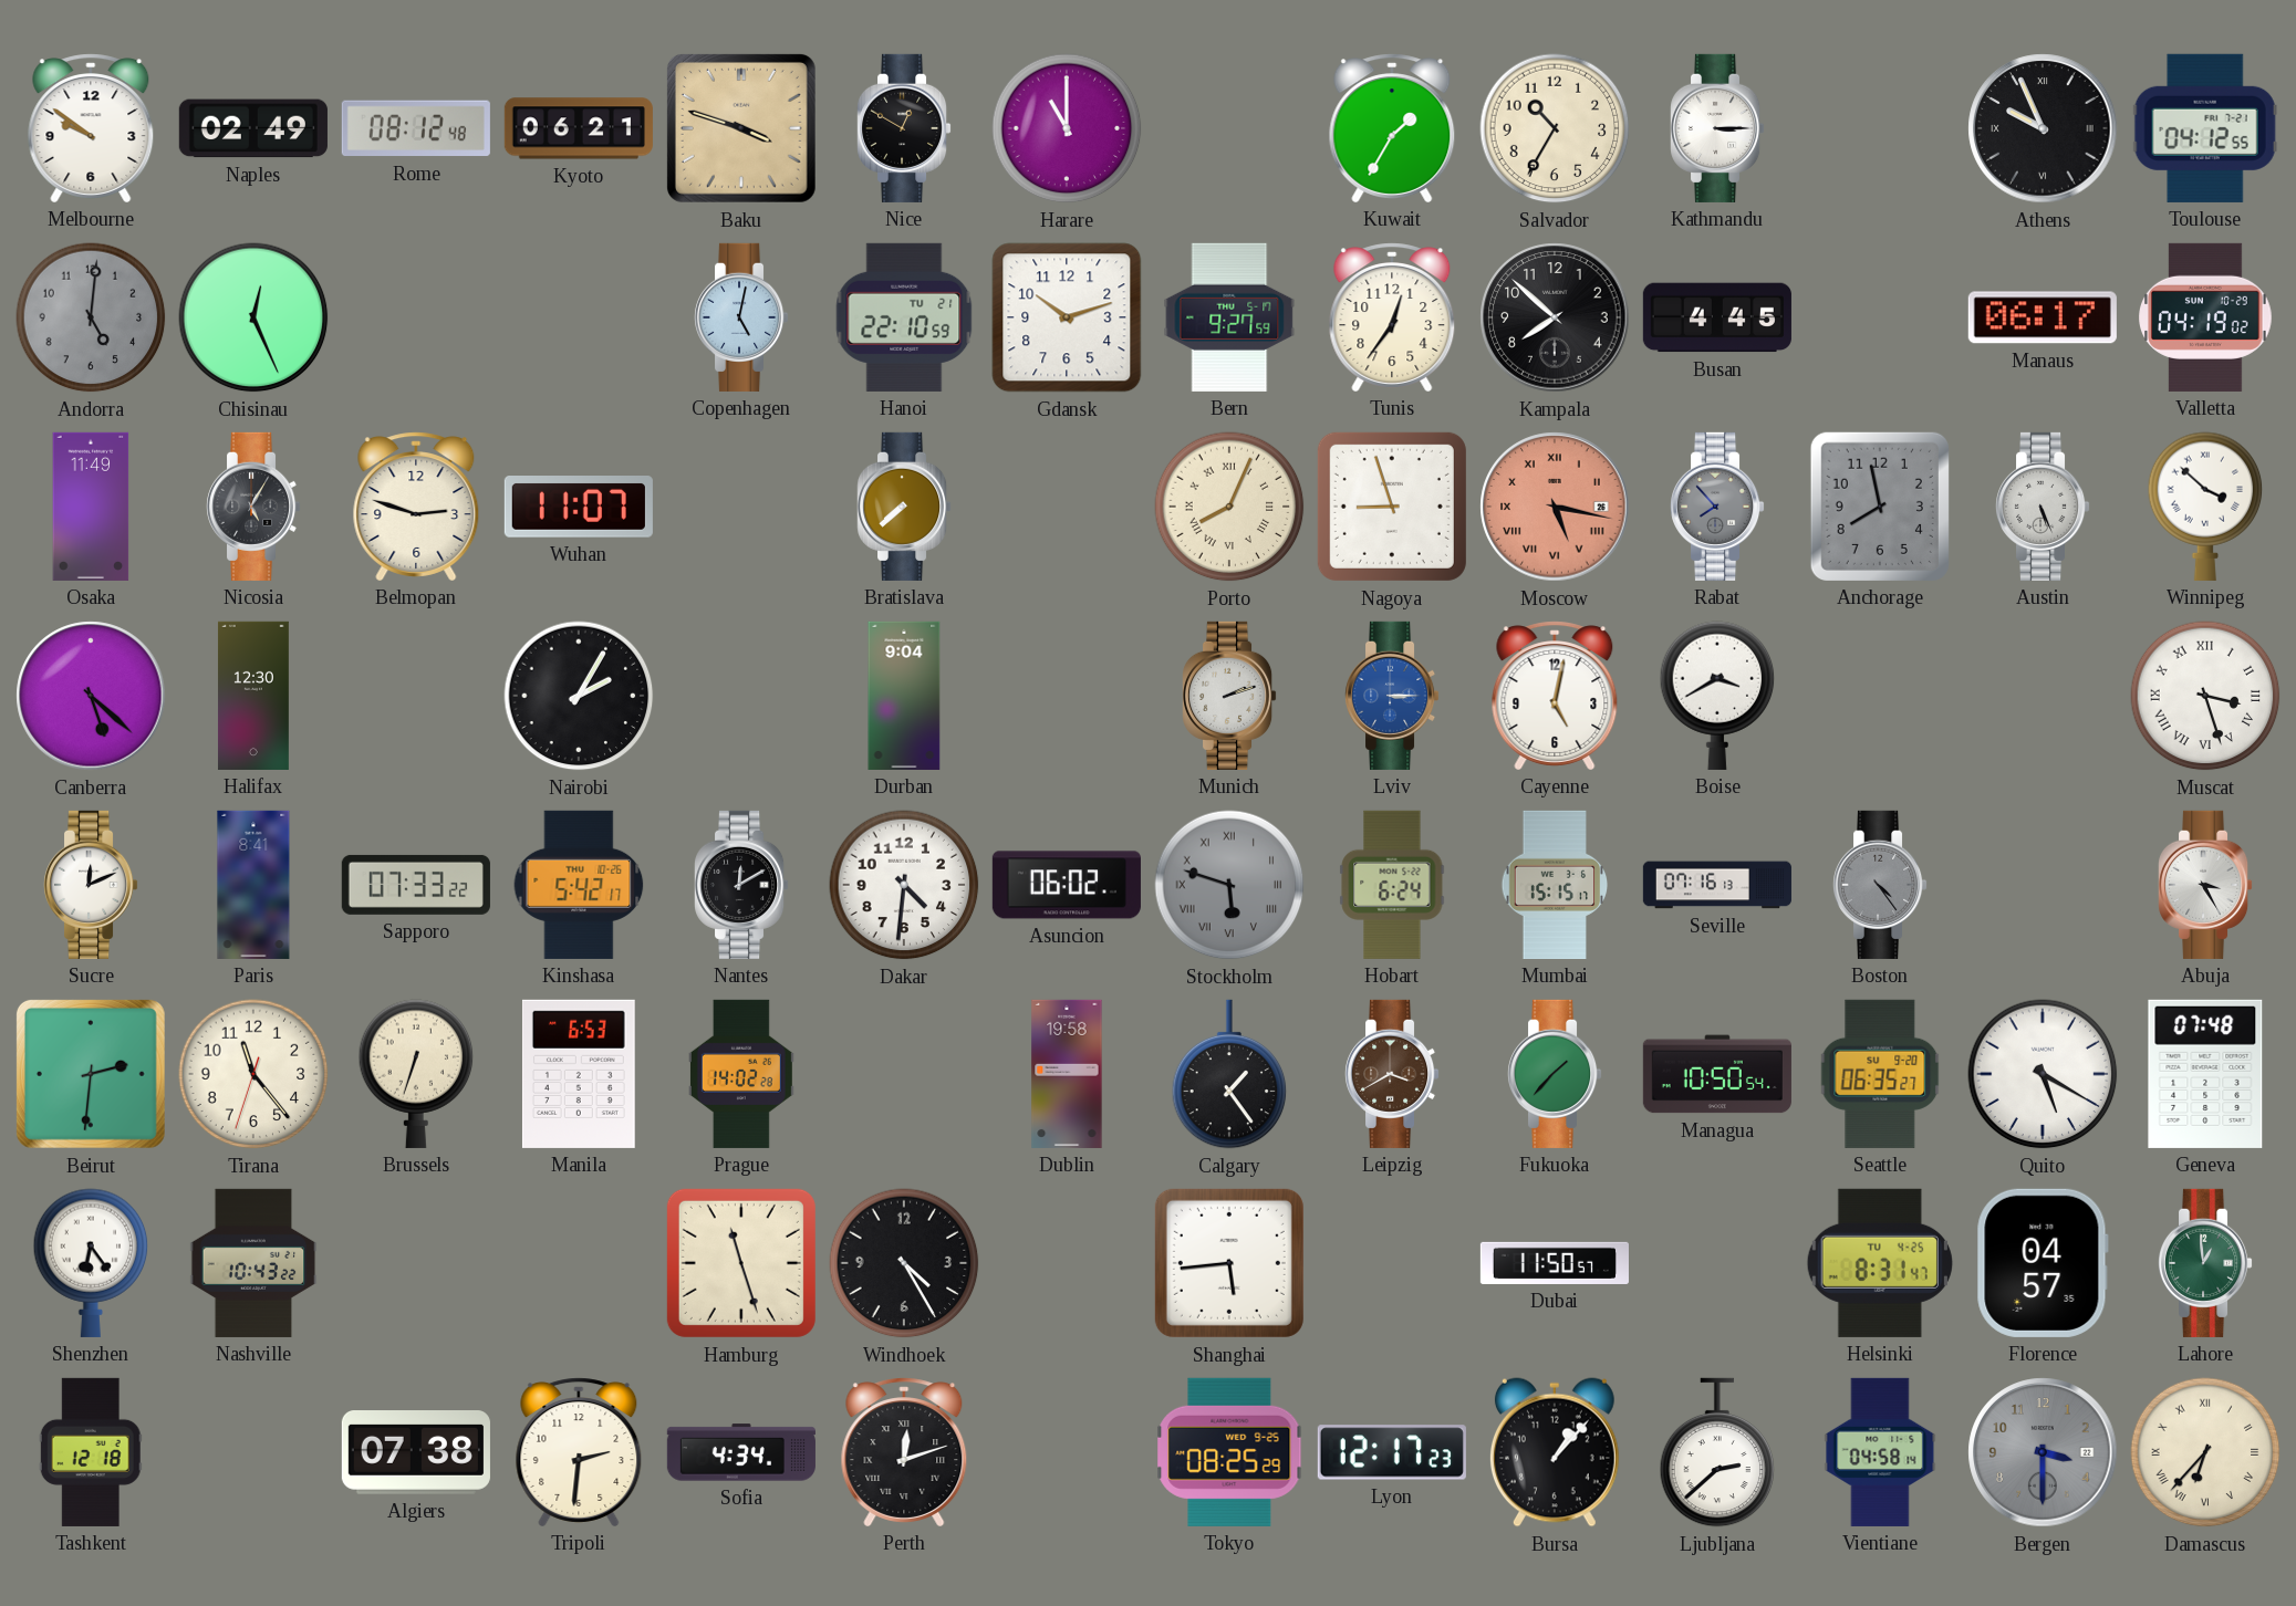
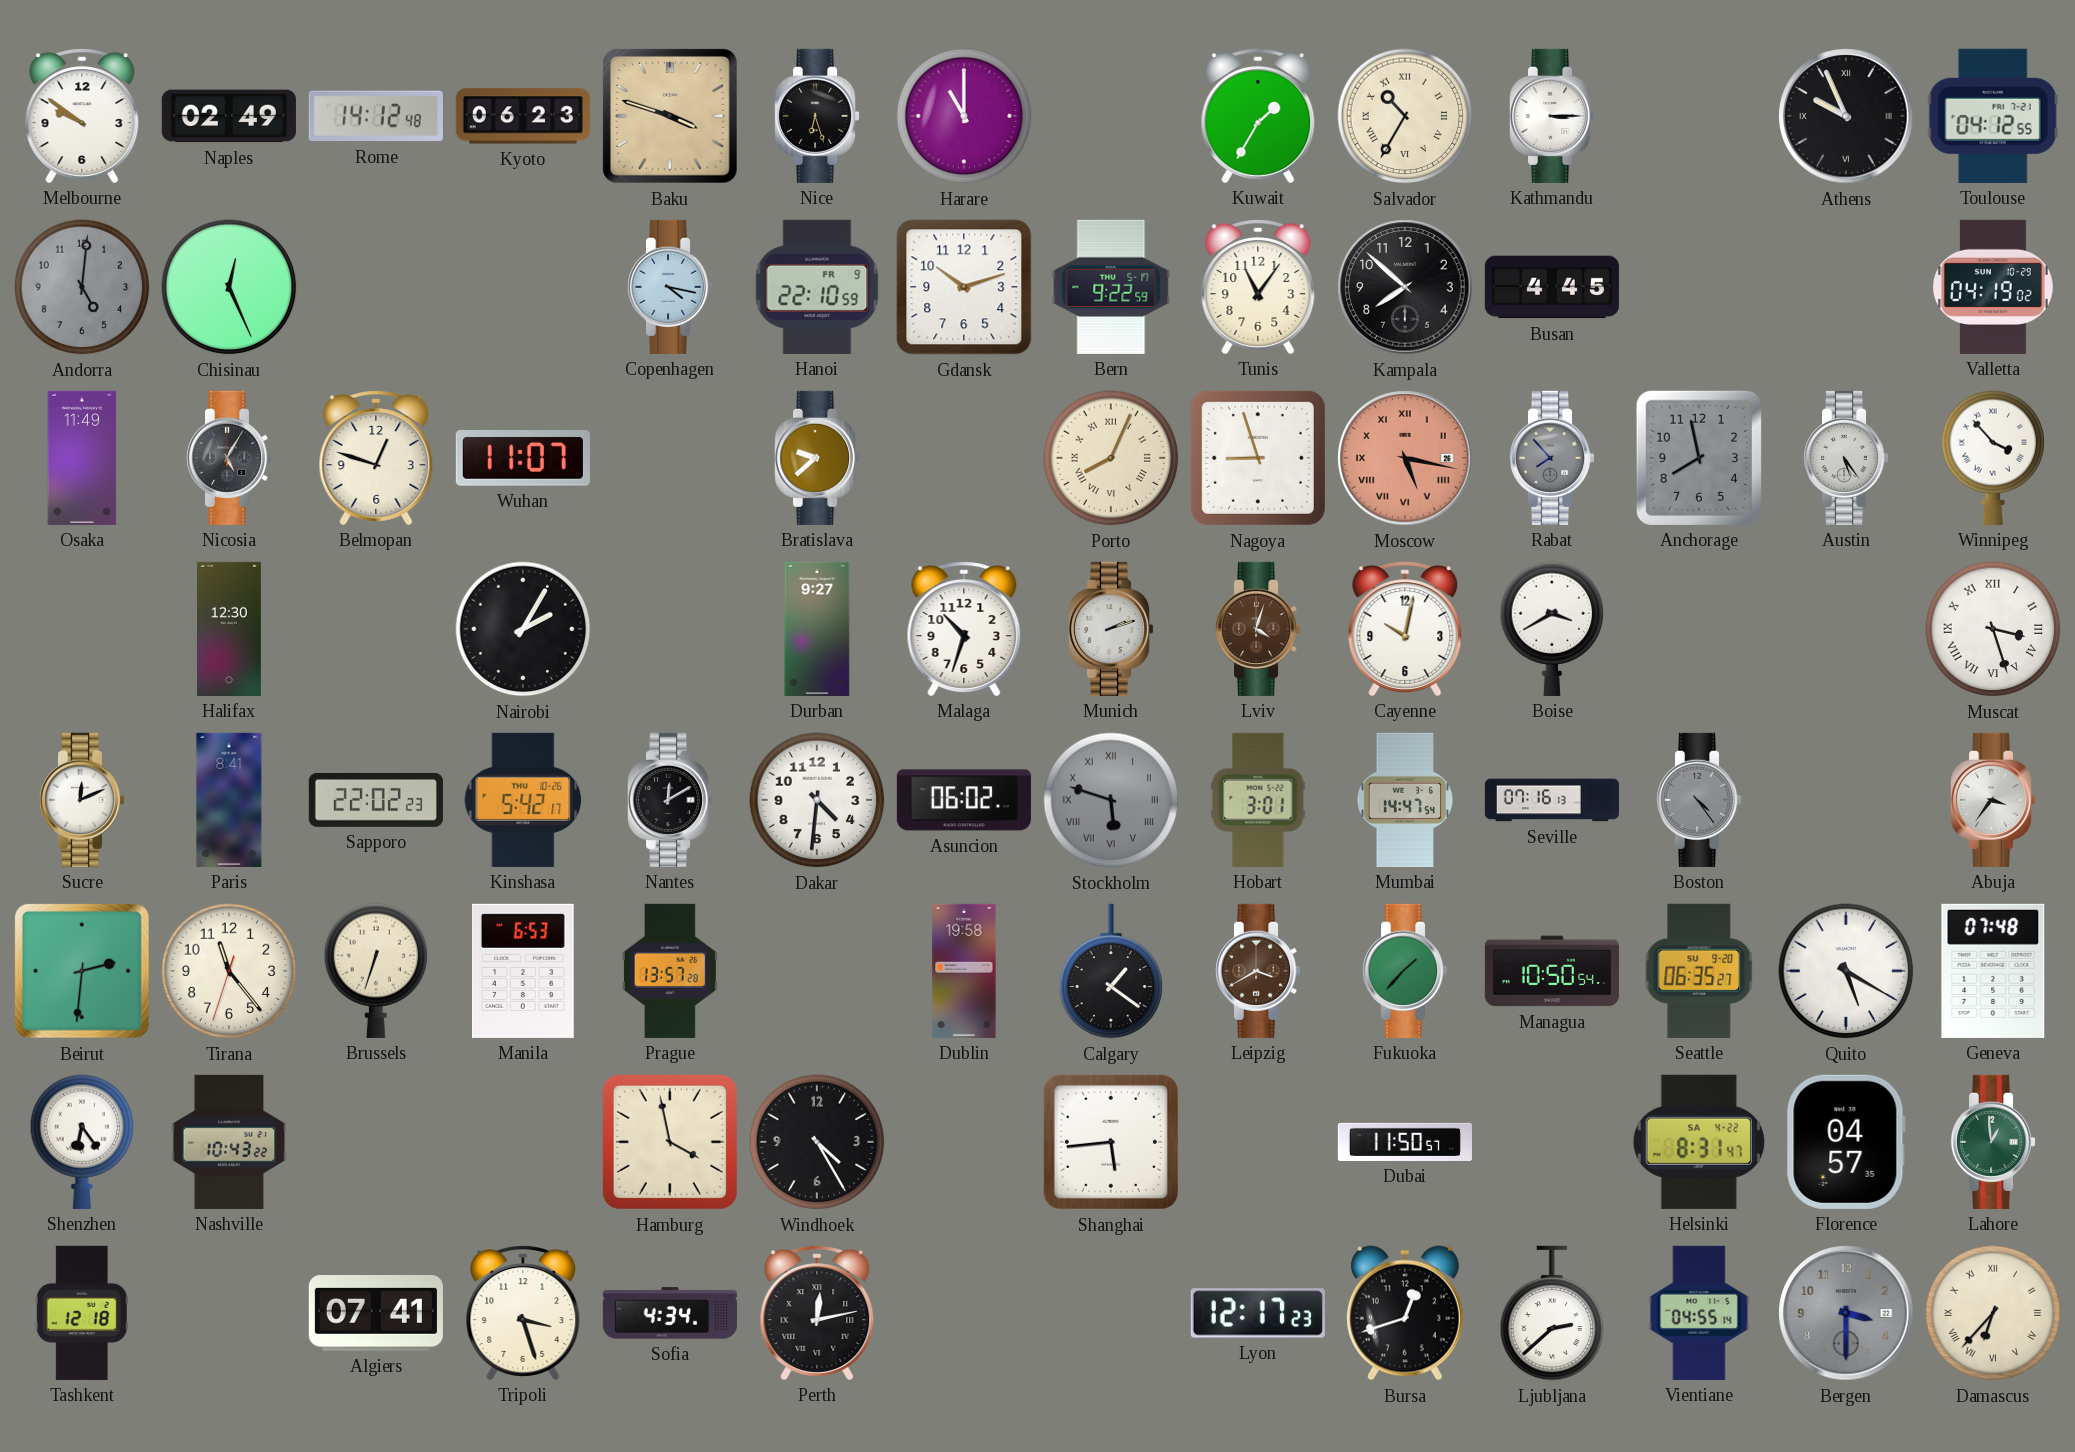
Rome: 08:12 -> 14:12
Kyoto: 06:21 -> 06:23
Nice: 12:50 -> 6:27
Salvador numerals: Arabic -> Roman
Copenhagen: 5:02 -> 4:17
Hanoi date: TU 21 -> FR 9
Bern: 9:27 -> 9:22
Tunis: 12:36 -> 11:06
Manaus: 06:17 -> none
Belmopan: 2:48 -> 12:48
Bratislava: 7:38 -> 9:38
Austin: 5:26 -> 5:24
Winnipeg: 3:52 -> 3:53
Canberra: 5:22 -> none
Durban: 9:04 -> 9:27
Malaga: none -> 10:33
Lviv: 3:15 -> 4:03
Lviv dial: blue -> brown
Cayenne: 5:02 -> 10:02
Sapporo: 07:33 -> 22:02
Hobart: 6:24 -> 3:01
Mumbai: 15:15 -> 14:47
Abuja: 3:25 -> 3:36
Prague: 14:02 -> 13:57
Calgary: 1:24 -> 1:21
Hamburg: 11:27 -> 3:58
Helsinki date: TU 4-25 -> SA 4-22
Algiers: 07:38 -> 07:41
Tripoli: 2:31 -> 3:27
Perth: 12:12 -> 12:13
Tokyo: 08:25 -> none
Bursa: 1:07 -> 12:42
Vientiane: 04:58 -> 04:55
